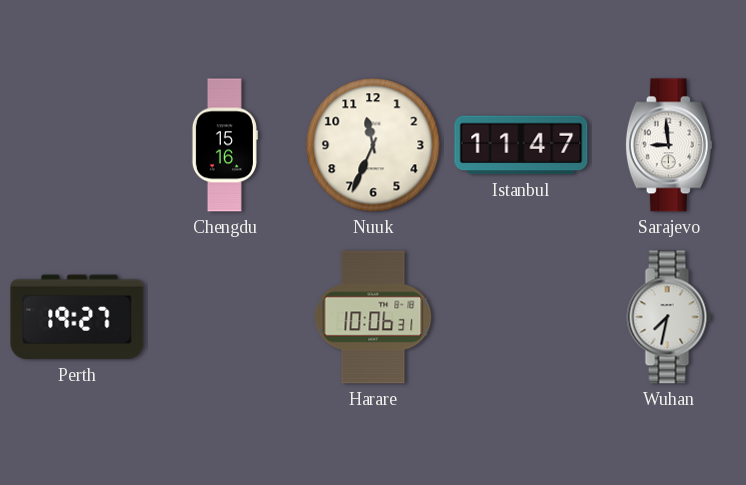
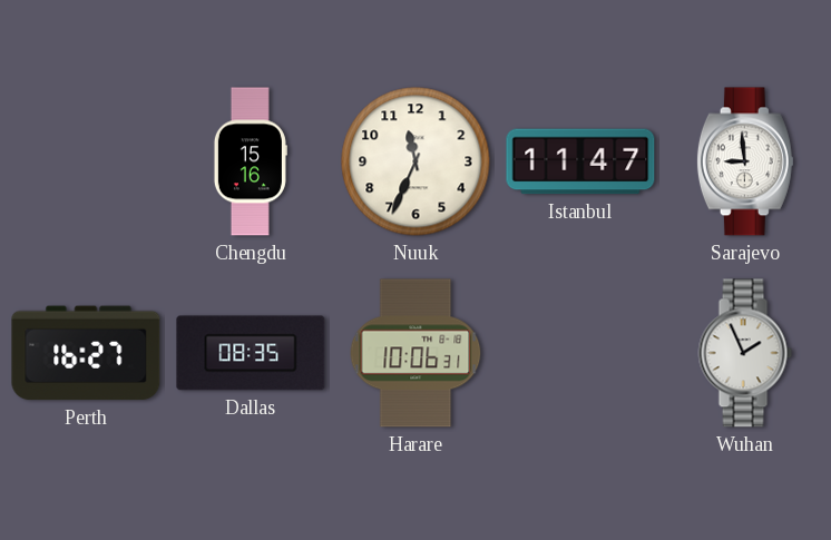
Perth: 19:27 -> 16:27
Dallas: none -> 08:35
Wuhan: 7:32 -> 1:56
